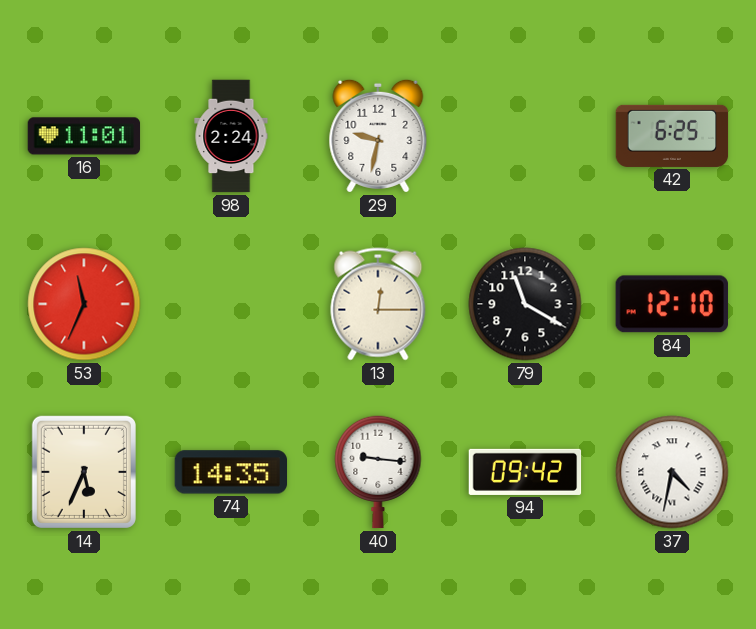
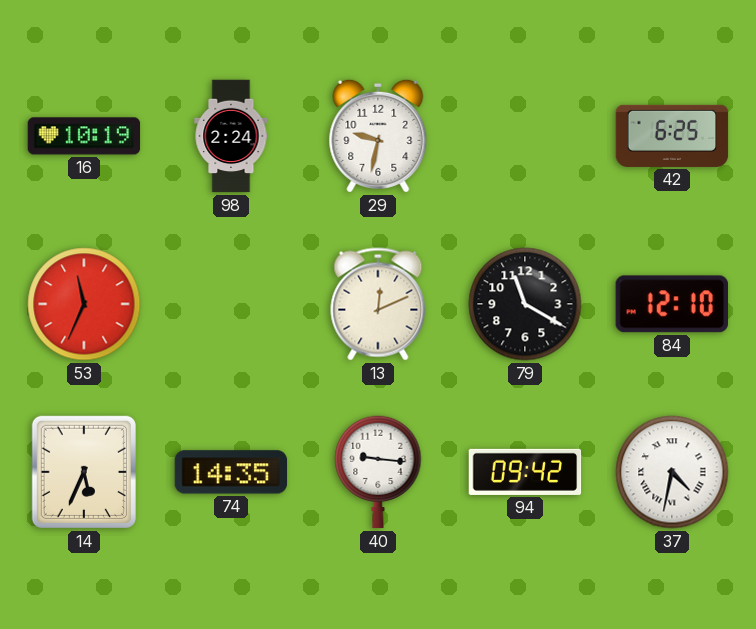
16: 11:01 -> 10:19
13: 12:15 -> 12:11
